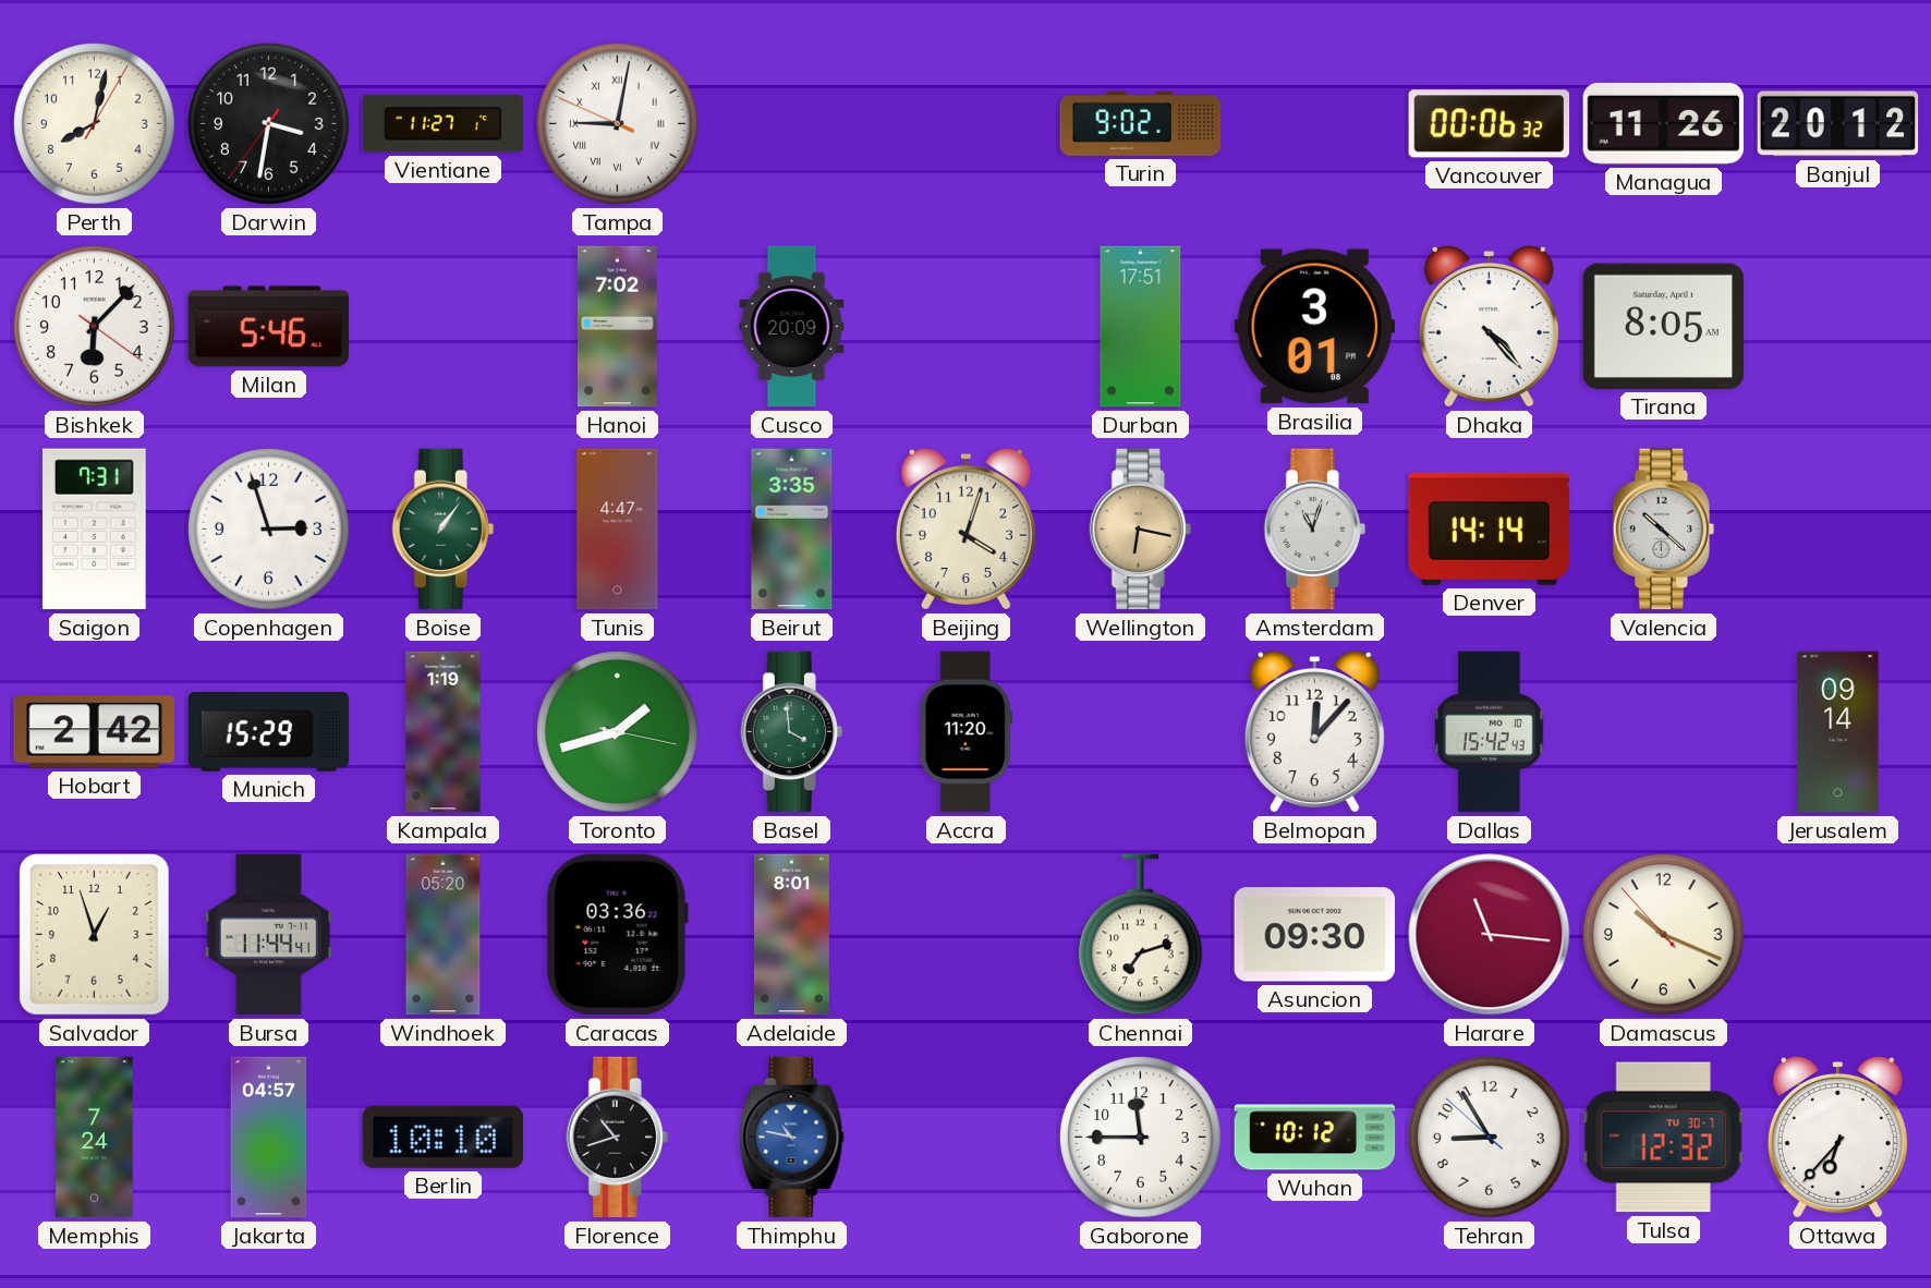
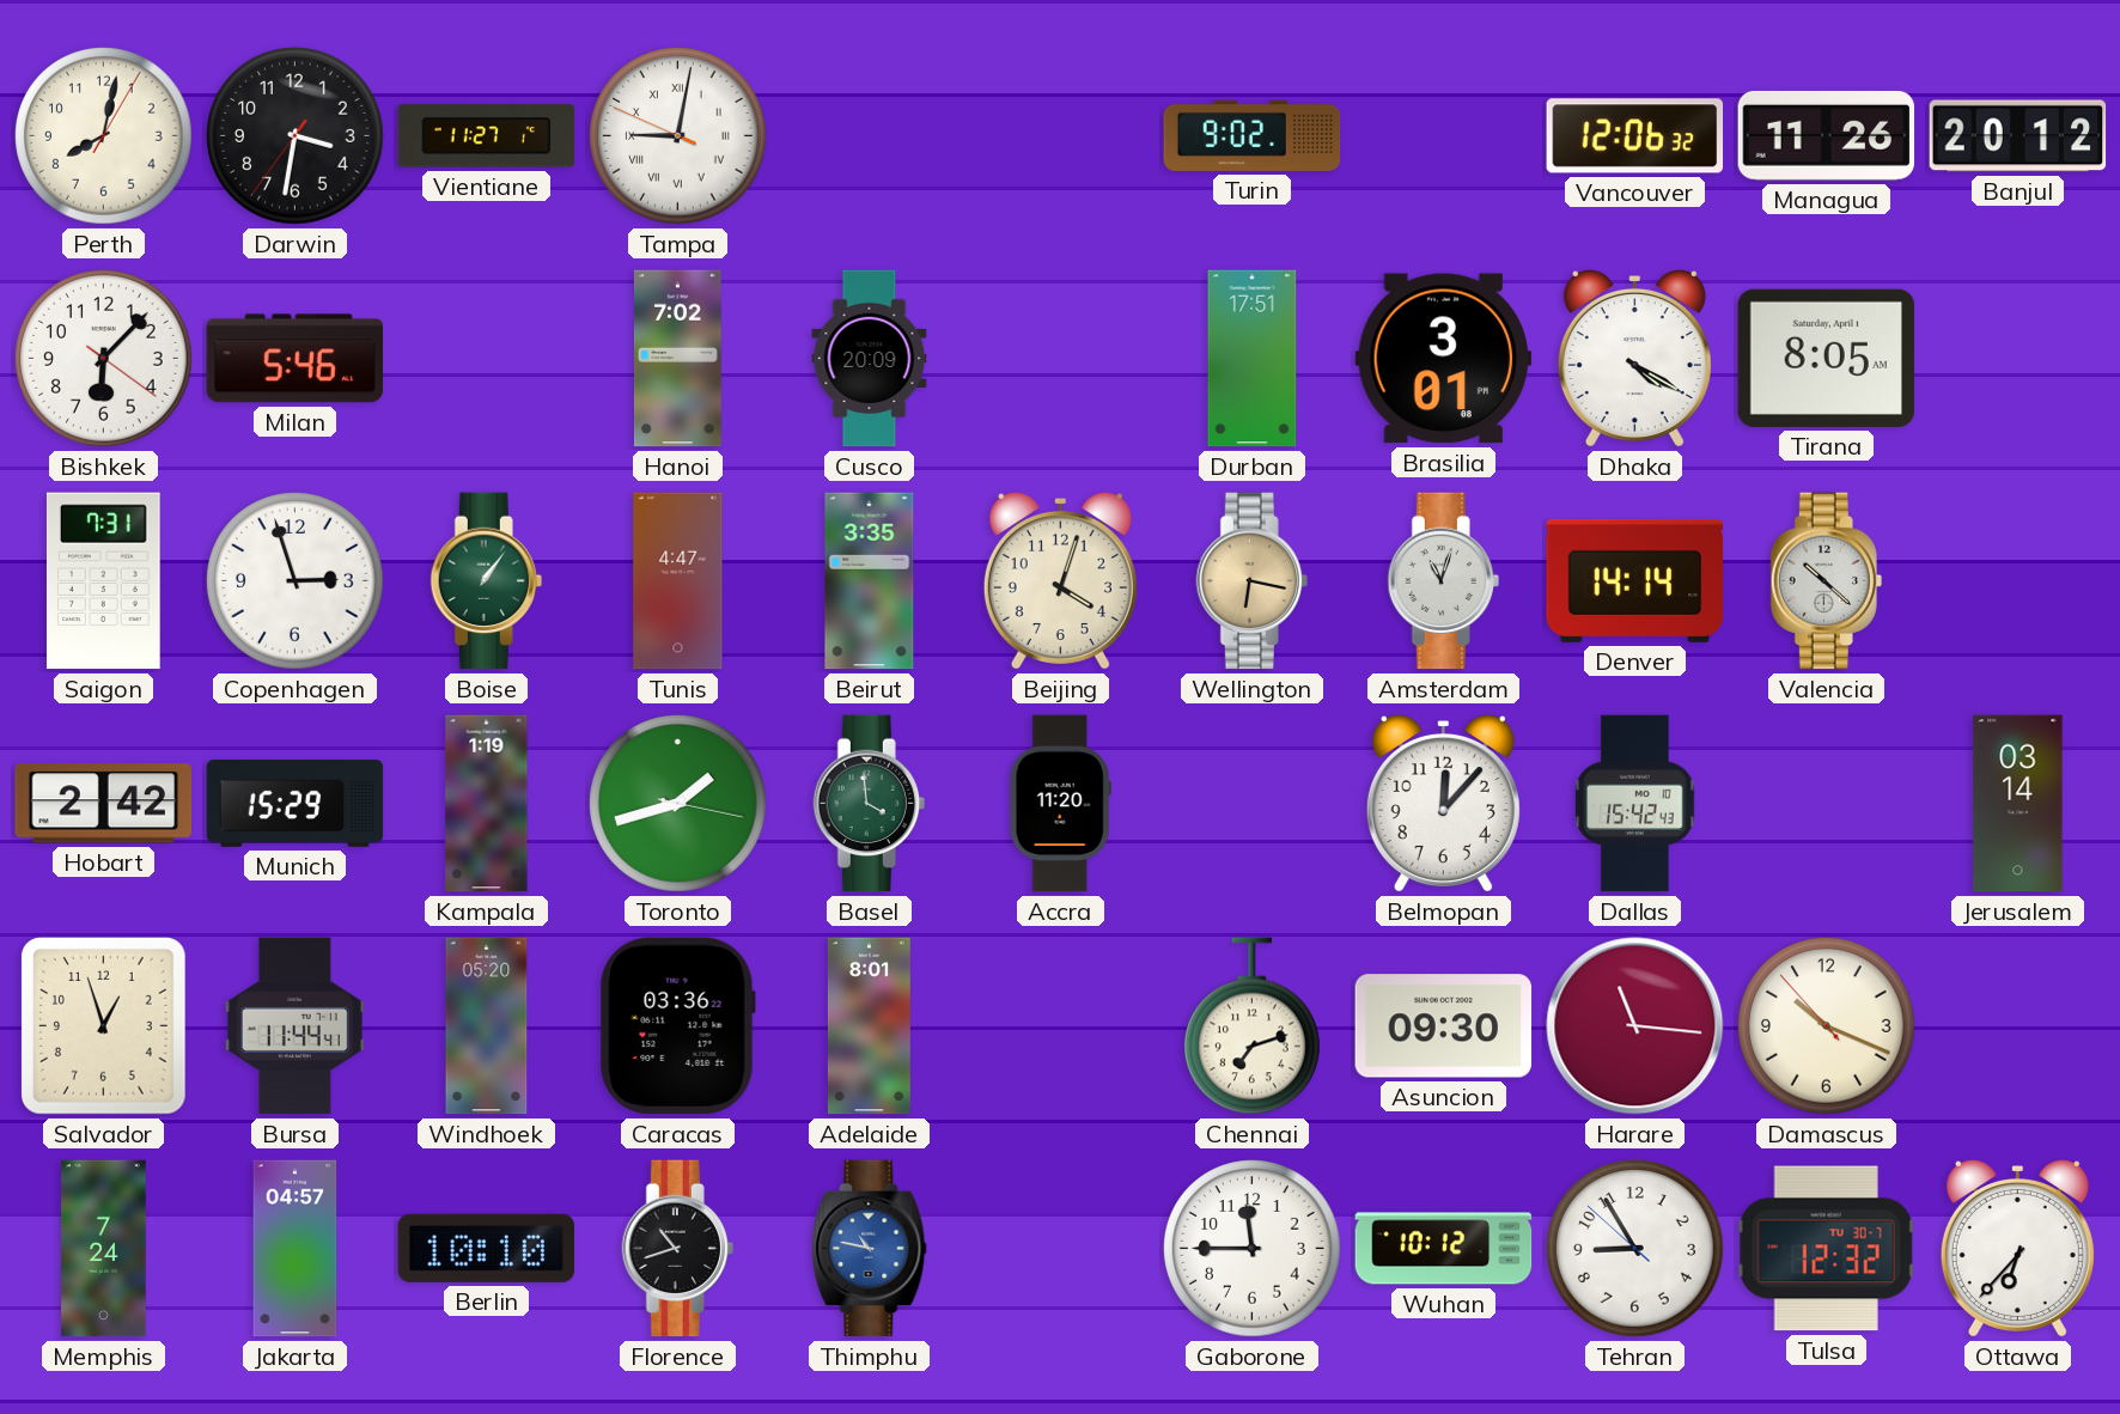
Vancouver: 00:06 -> 12:06
Dhaka: 4:23 -> 4:20
Jerusalem: 09:14 -> 03:14
